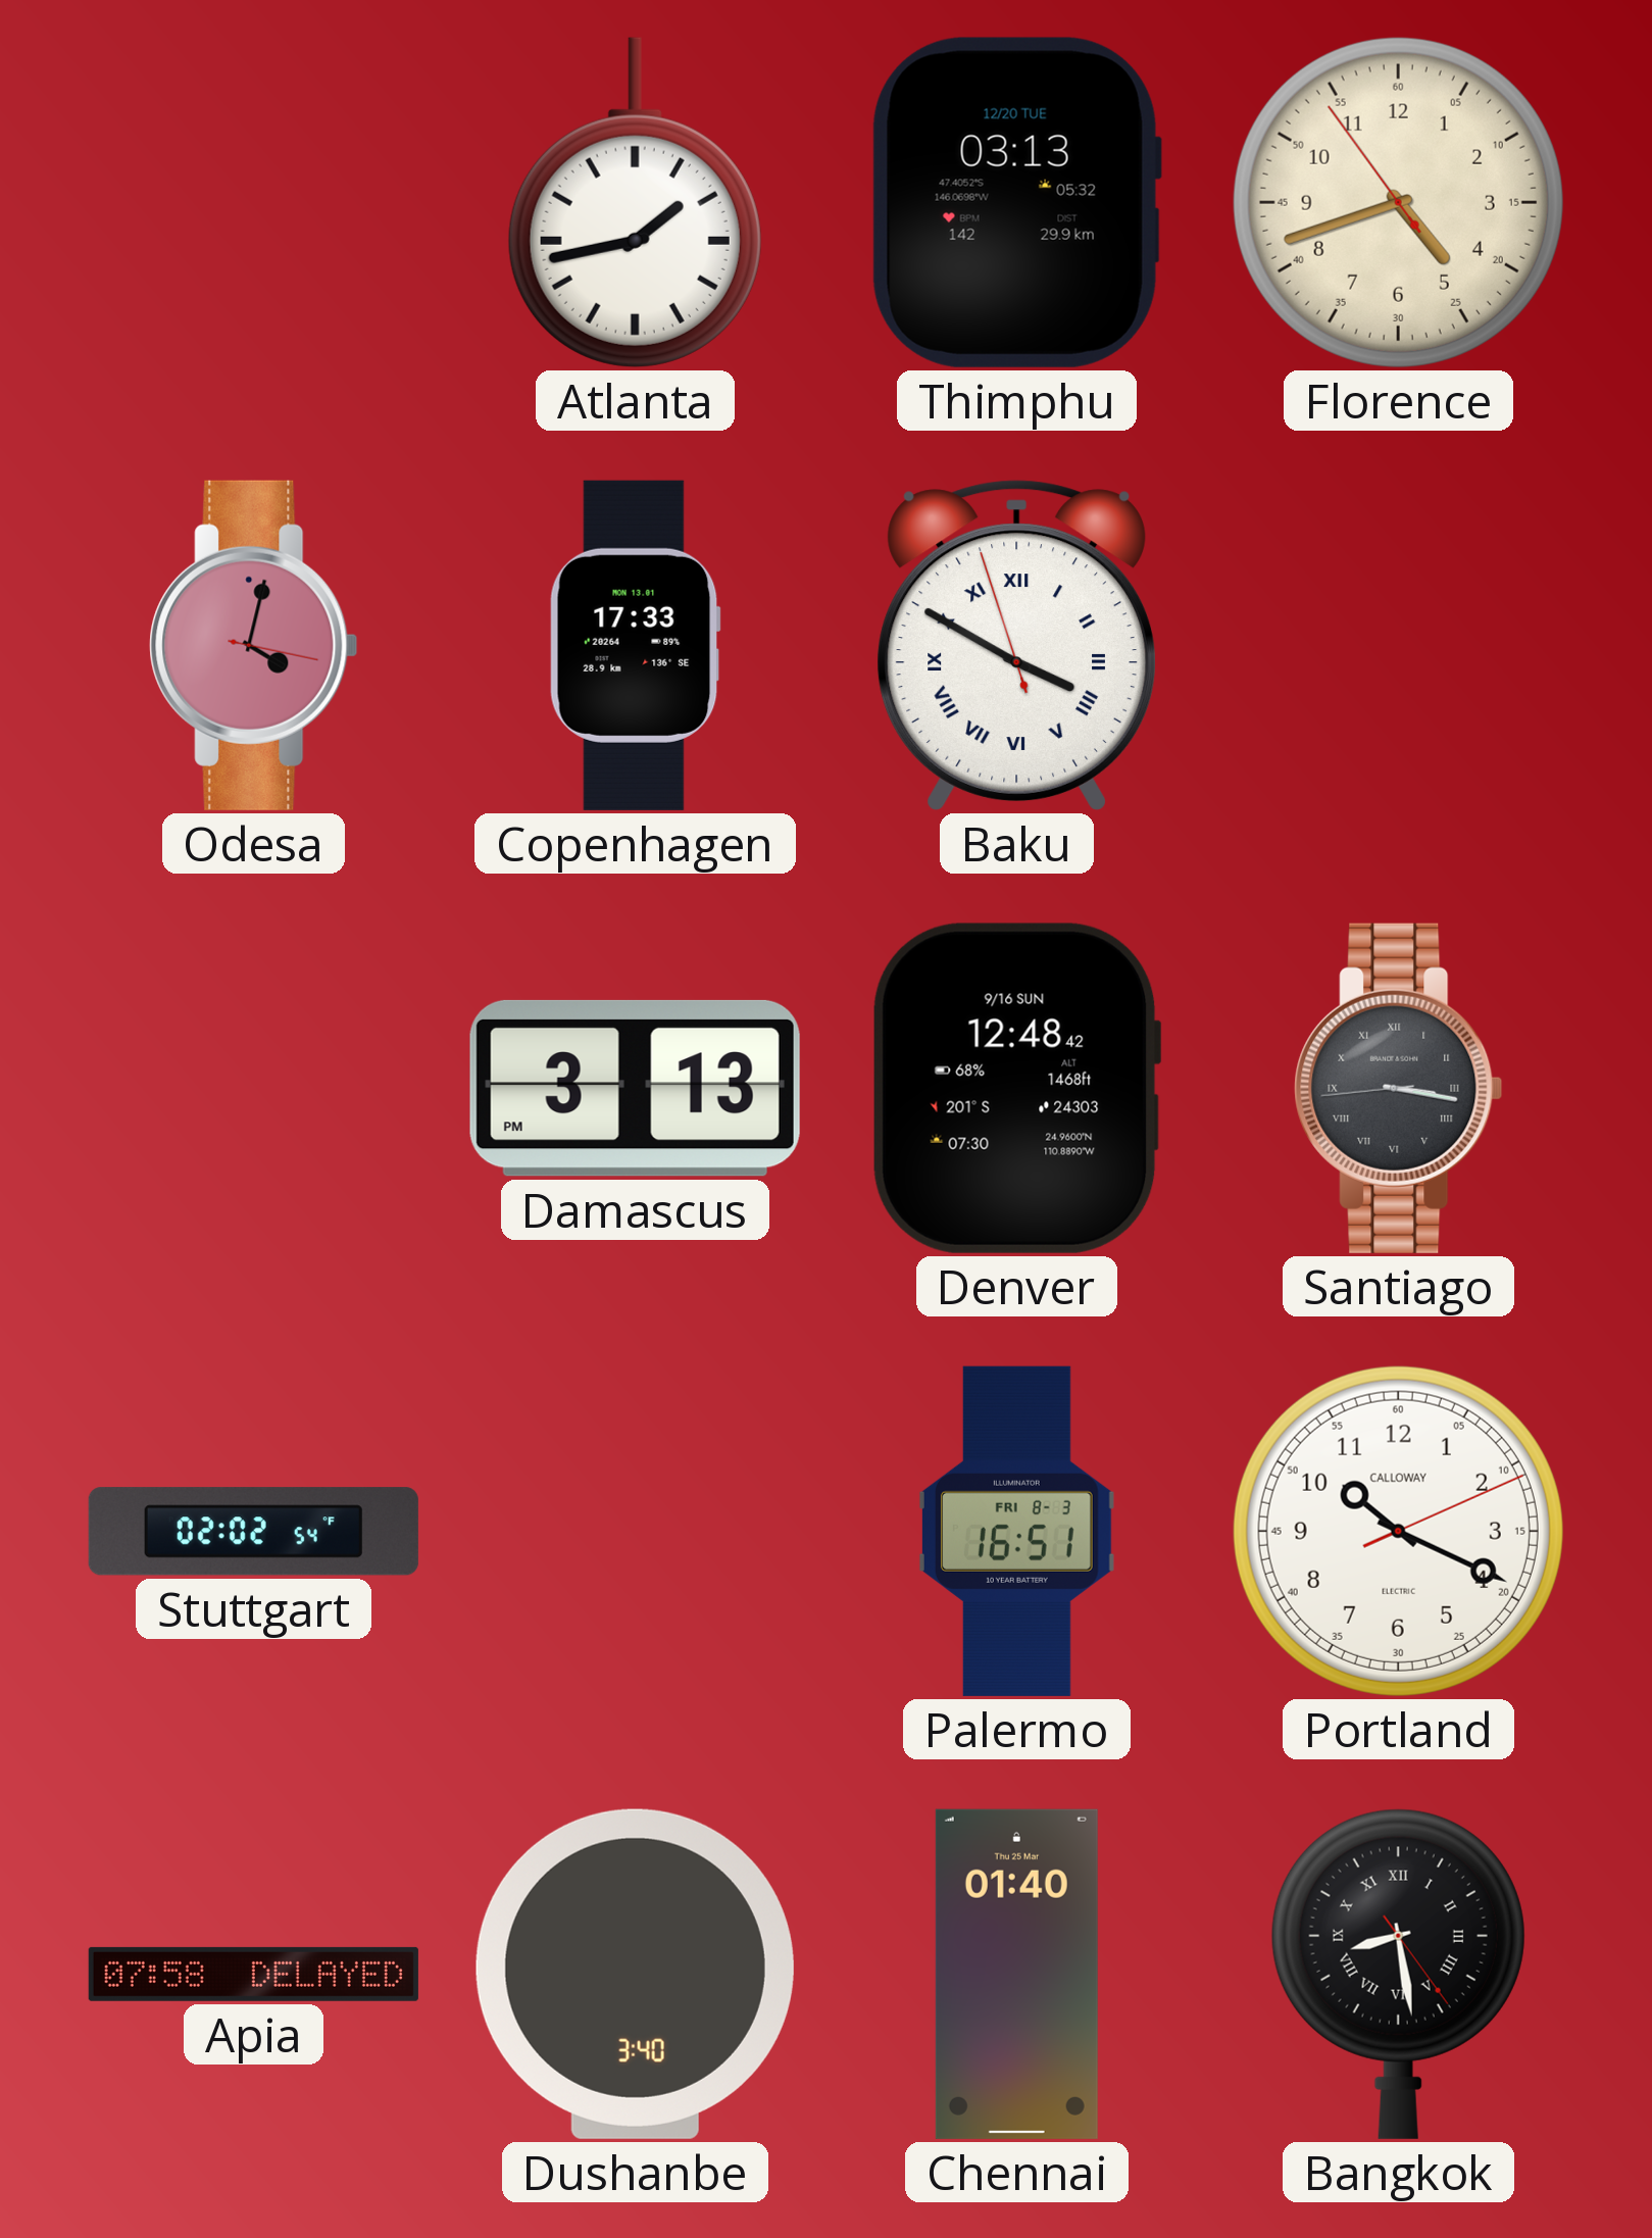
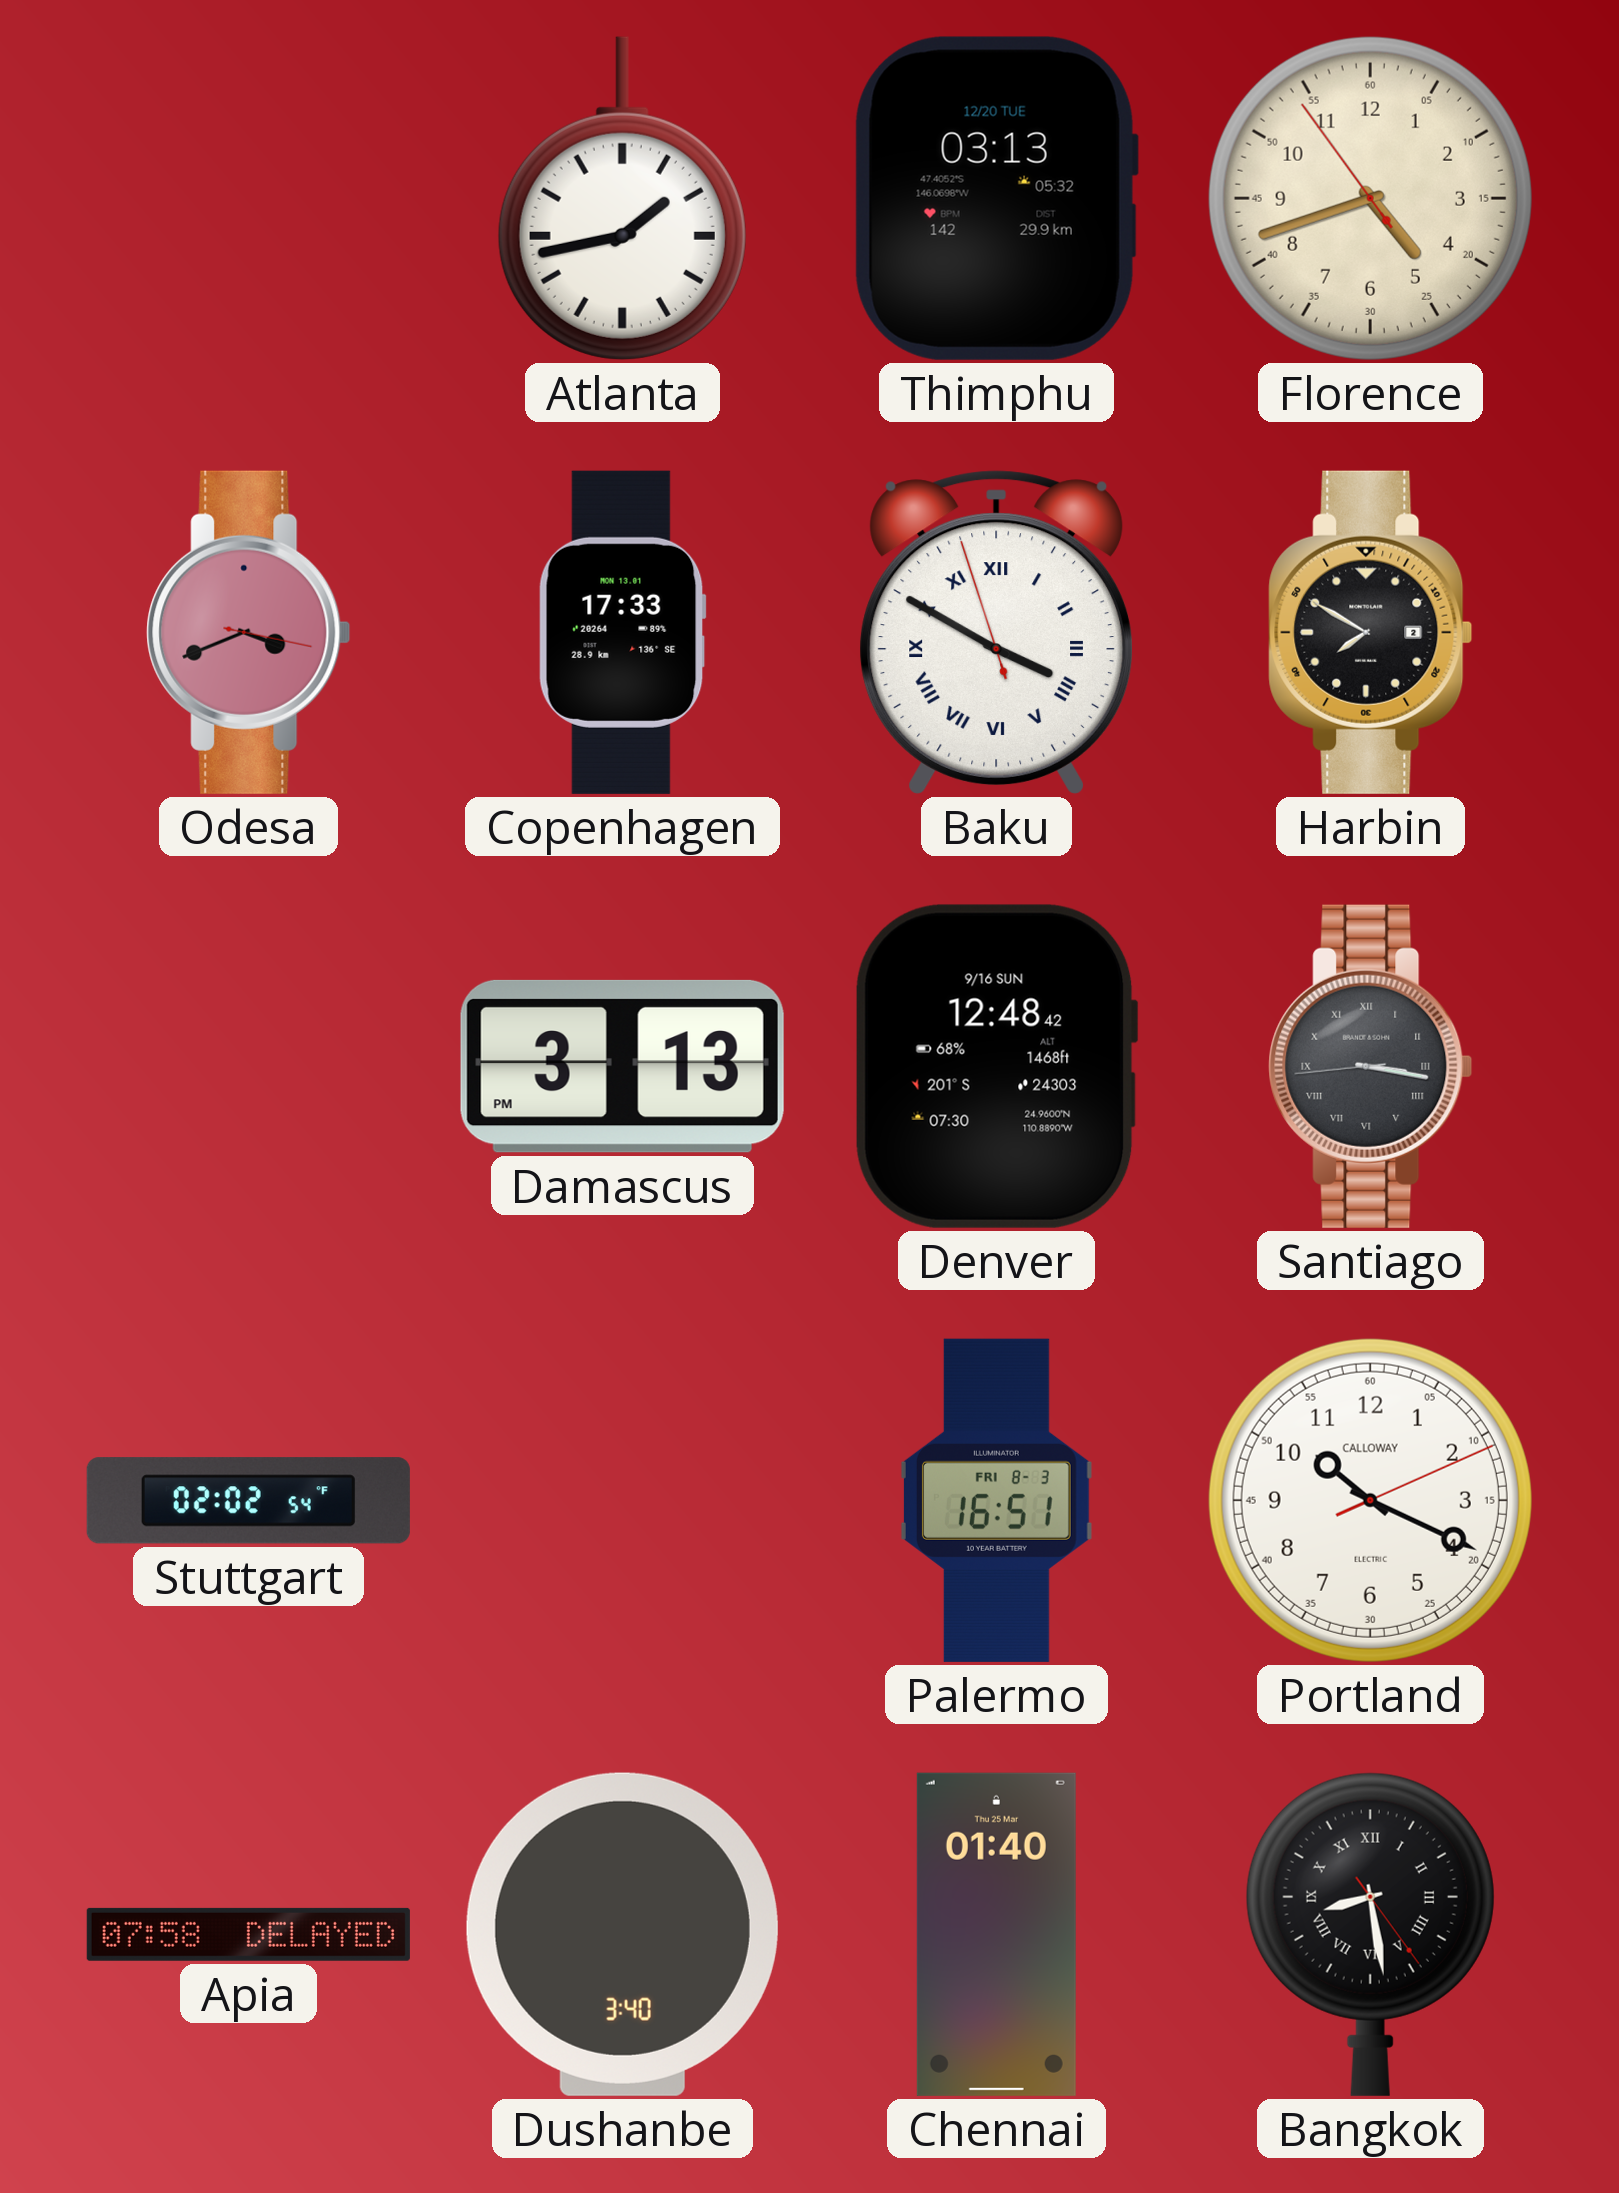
Odesa: 4:02 -> 3:41
Harbin: none -> 7:50
